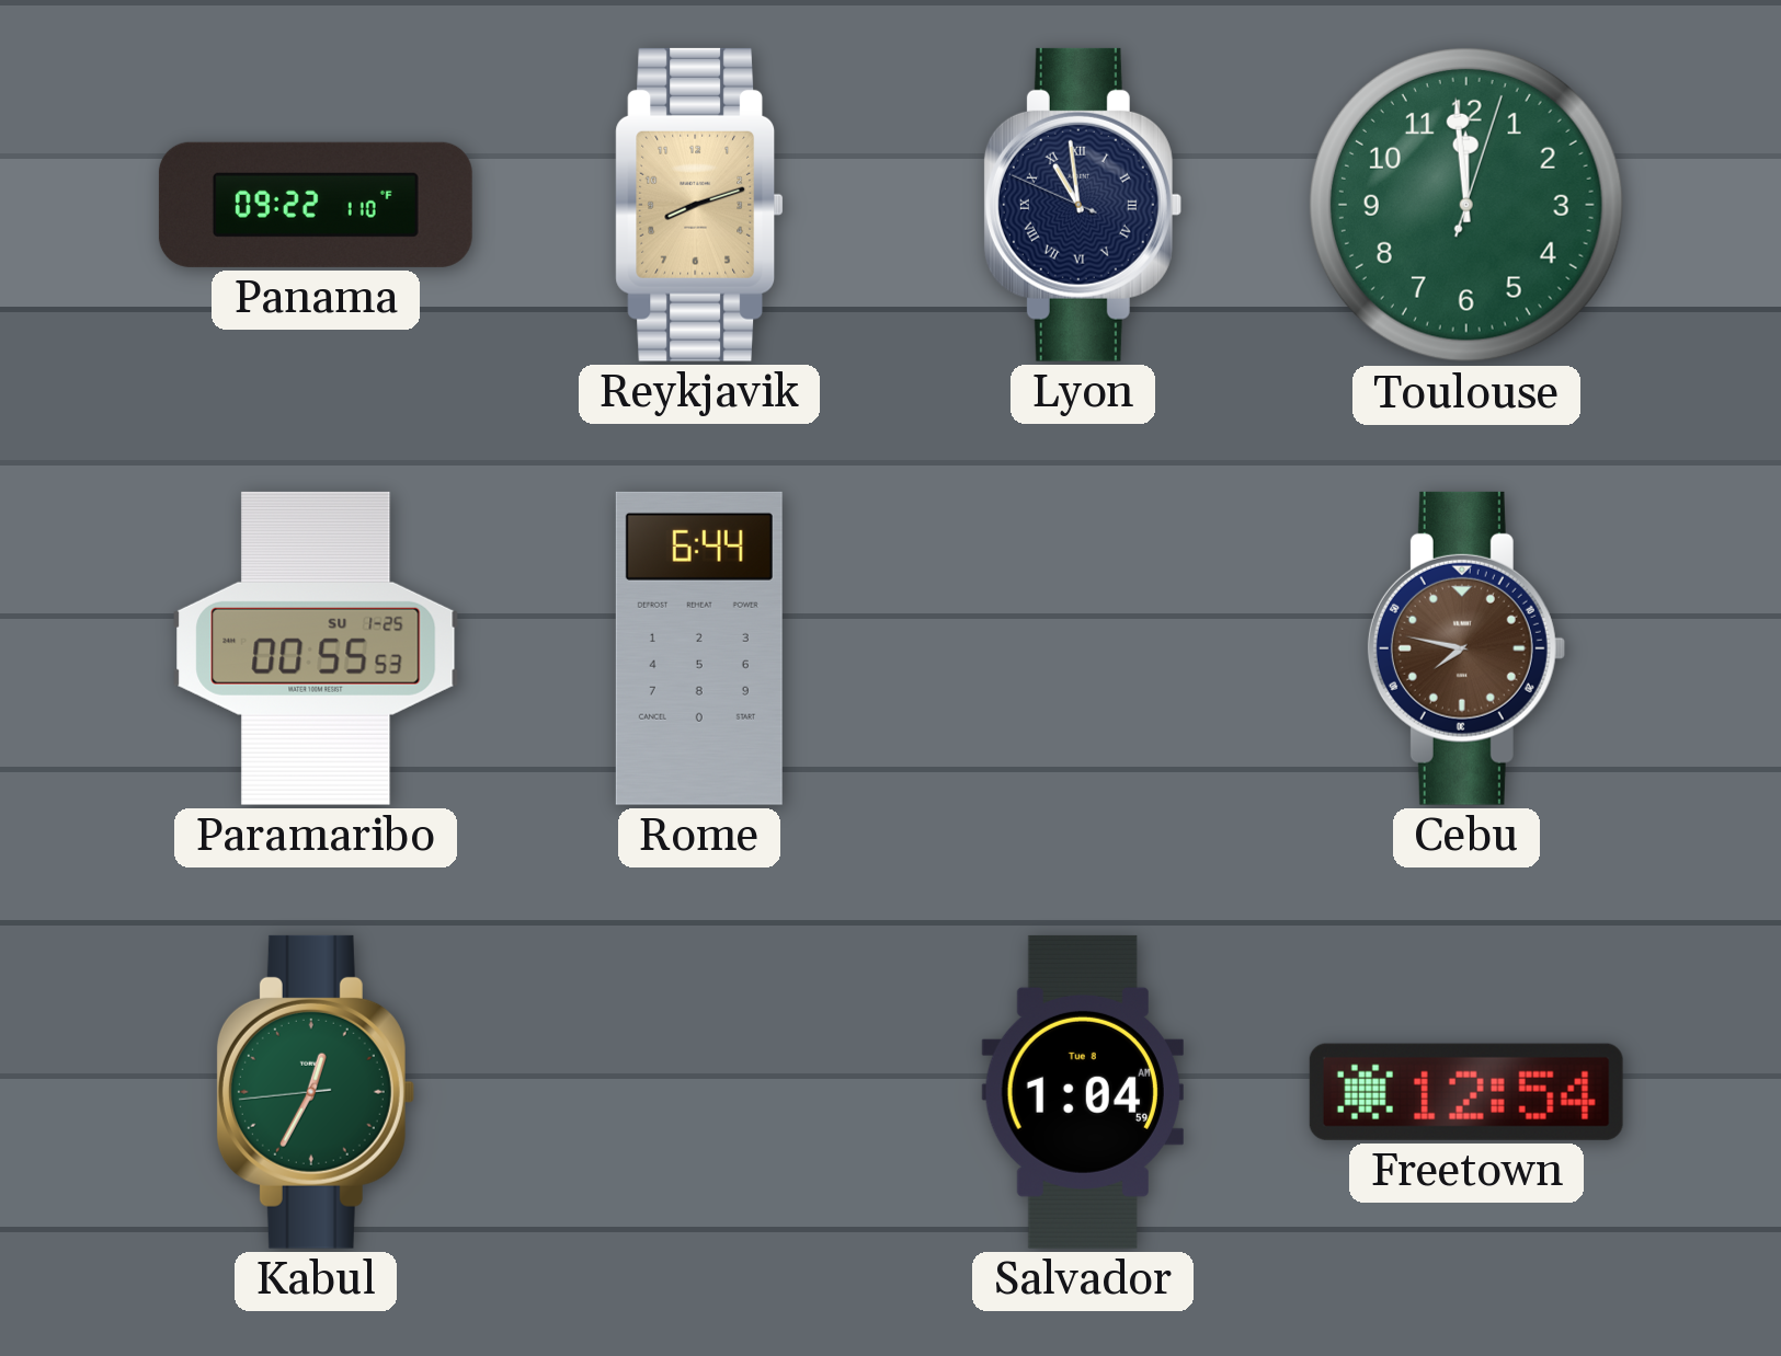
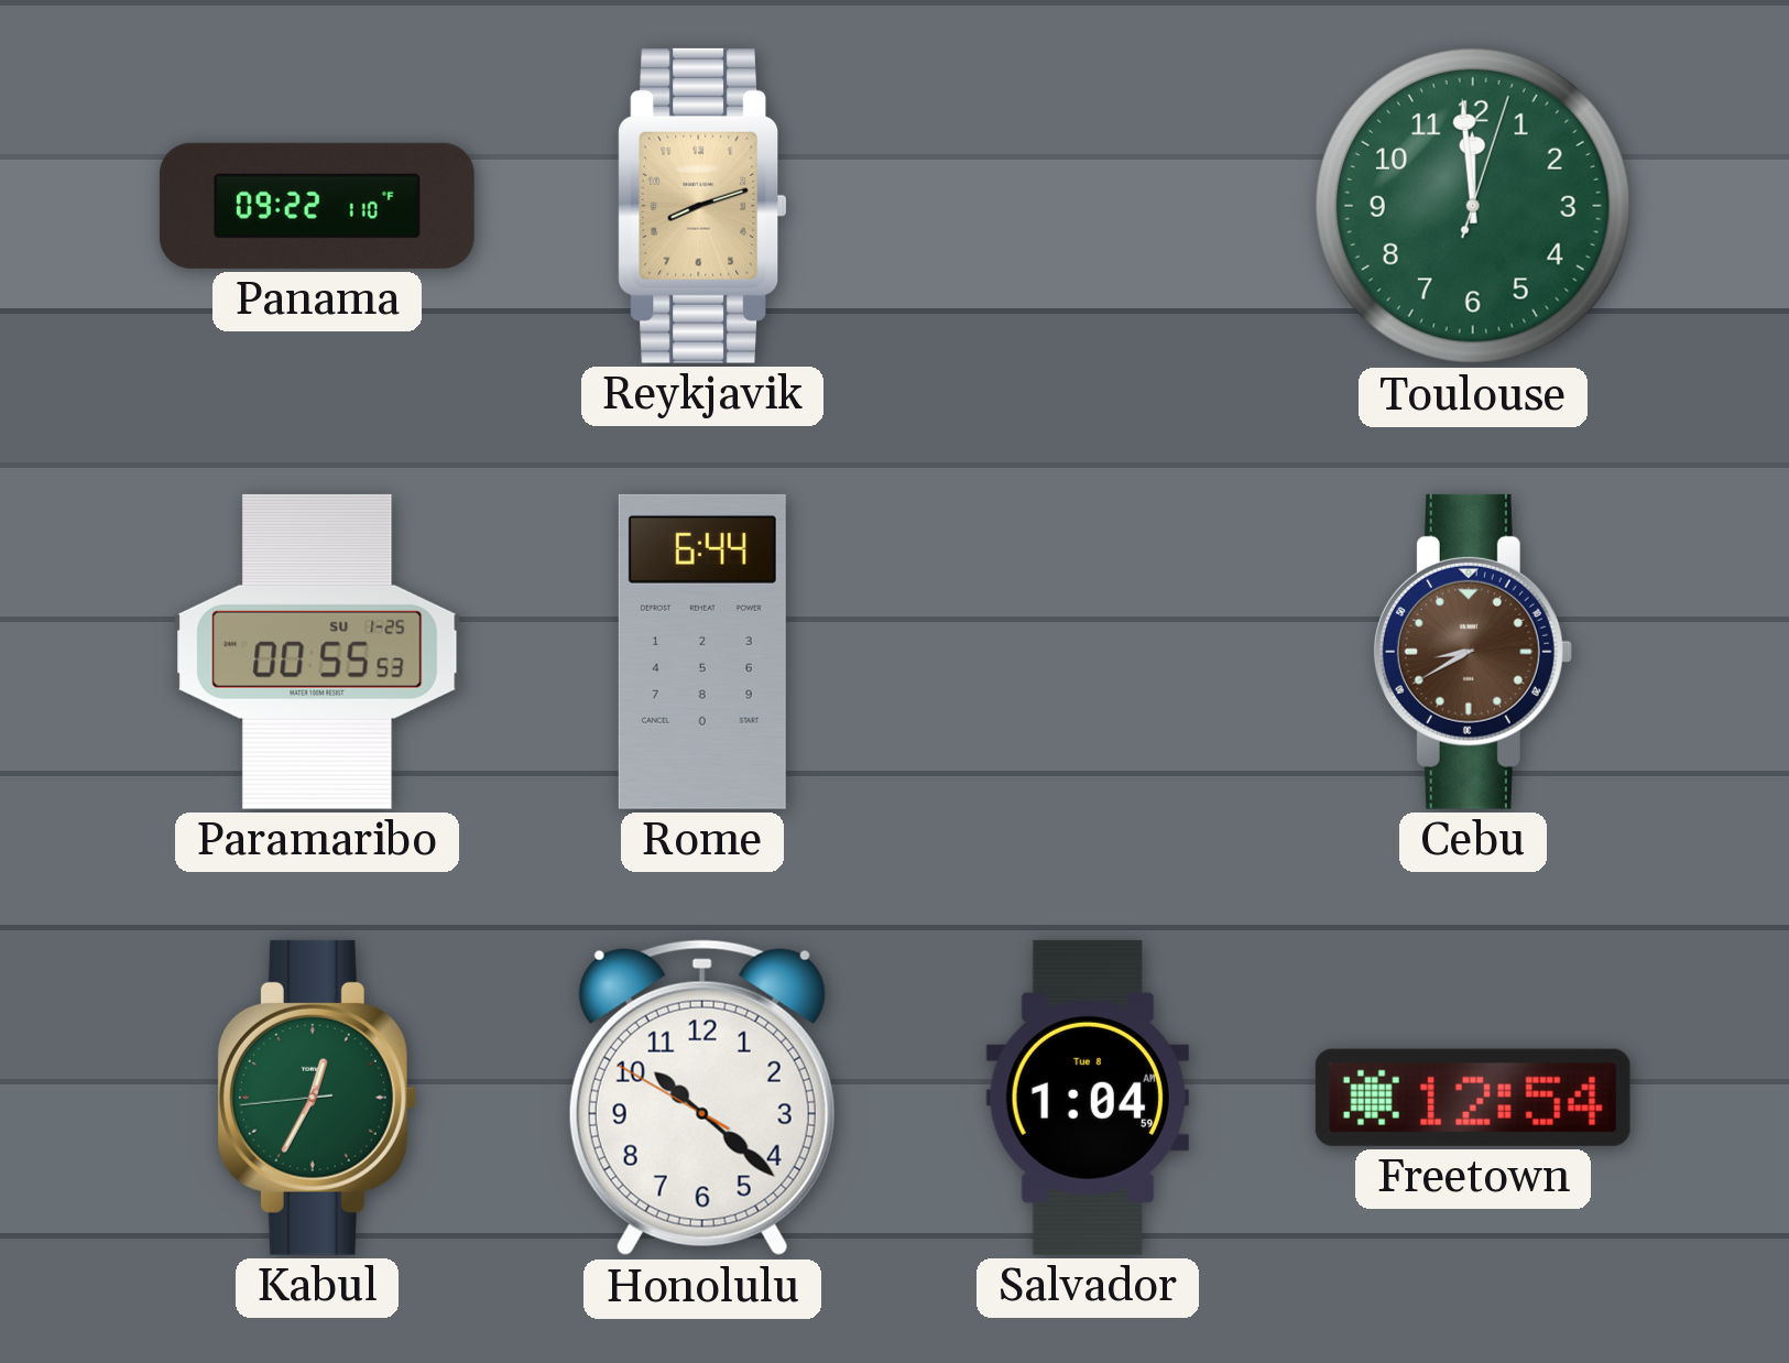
Lyon: 10:58 -> none
Cebu: 7:47 -> 8:40
Honolulu: none -> 10:21
